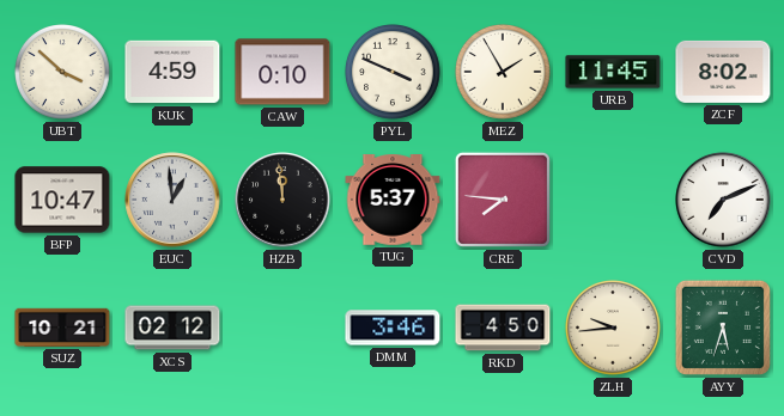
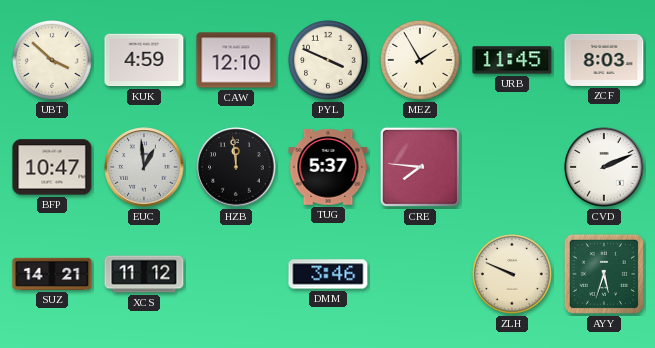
CAW: 0:10 -> 12:10
ZCF: 8:02 -> 8:03
CVD: 7:11 -> 2:11
SUZ: 10:21 -> 14:21
XCS: 02:12 -> 11:12
RKD: 4:50 -> none
ZLH: 9:44 -> 9:49
